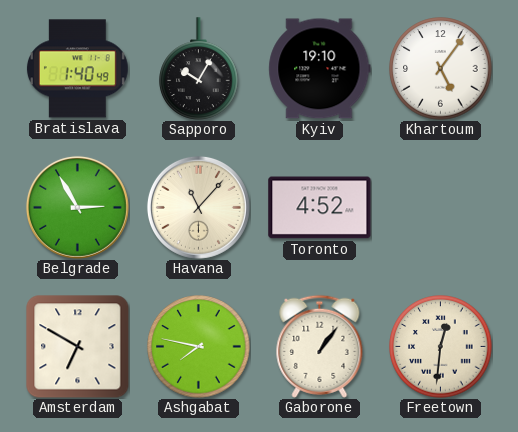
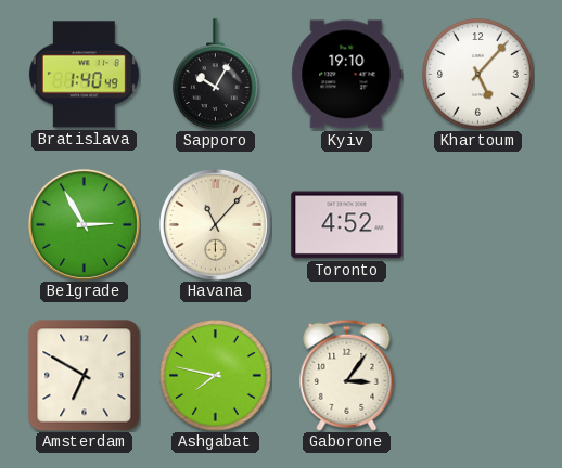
Khartoum: 5:06 -> 5:07
Gaborone: 1:06 -> 3:06
Freetown: 12:31 -> none
